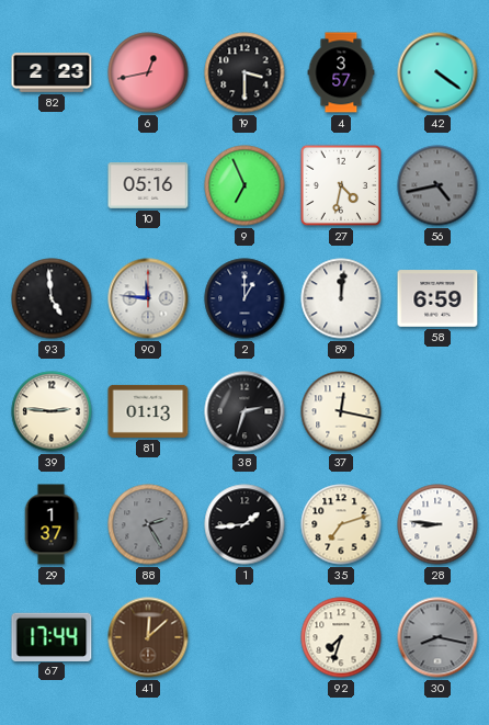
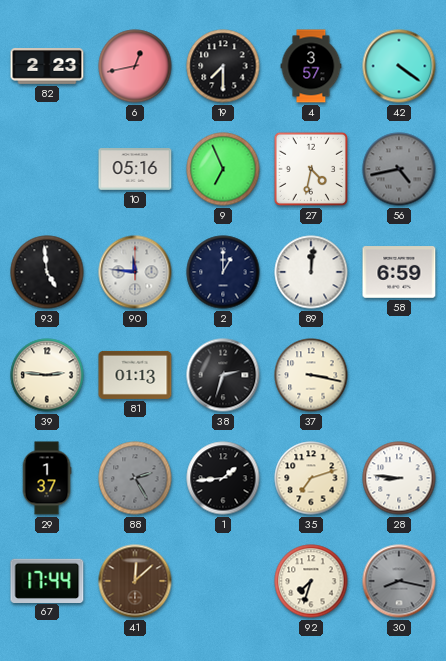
19: 3:30 -> 7:30
37: 12:17 -> 3:17
